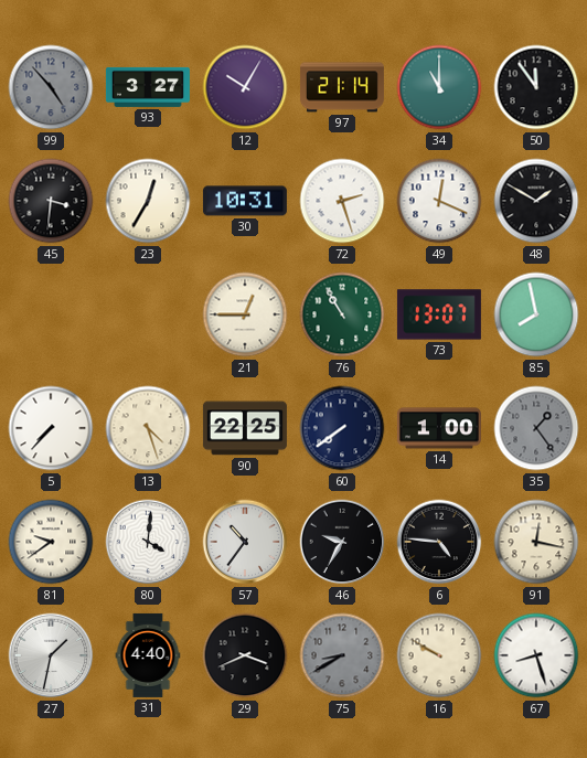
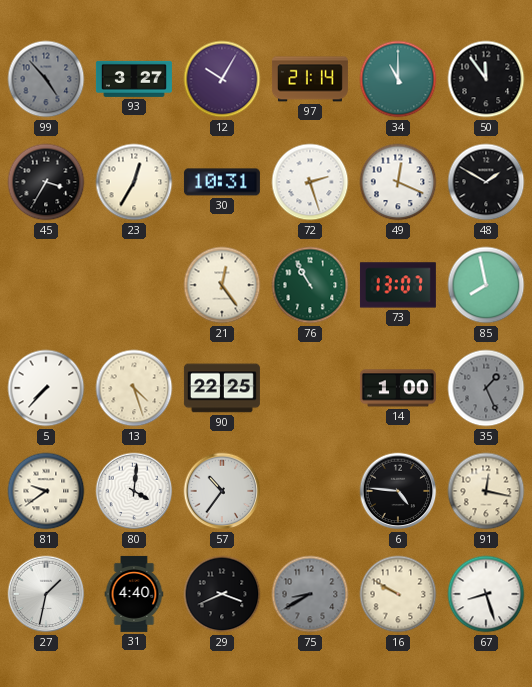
45: 3:31 -> 3:35
21: 12:45 -> 12:24
60: 7:39 -> none
35: 1:24 -> 1:26
46: 9:35 -> none
